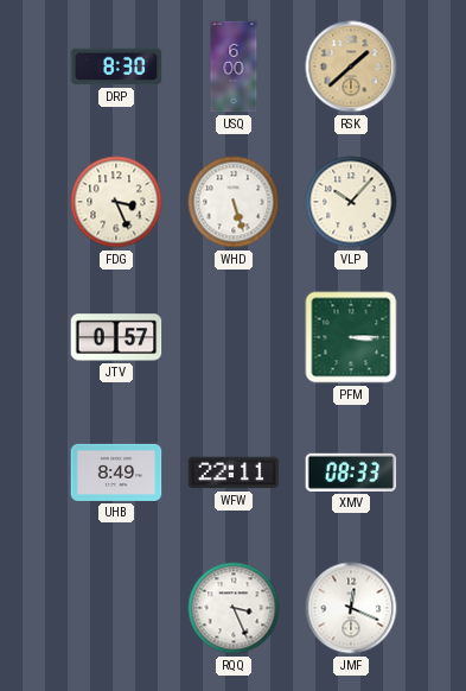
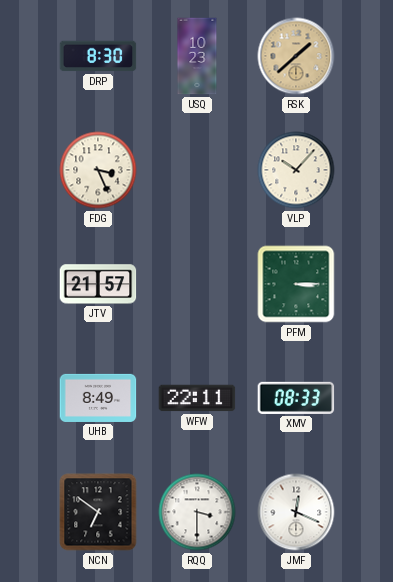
USQ: 6:00 -> 10:23
WHD: 5:27 -> none
JTV: 0:57 -> 21:57
NCN: none -> 6:51
RQQ: 3:26 -> 3:30
